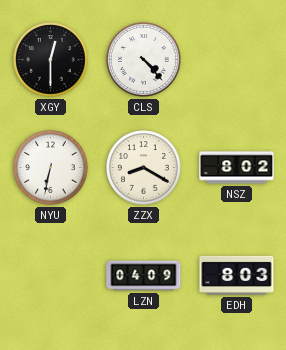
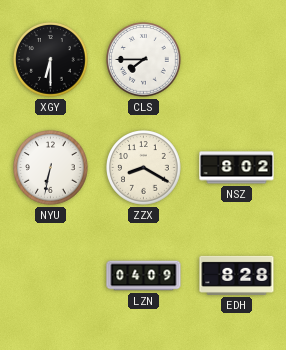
XGY: 12:30 -> 6:30
CLS: 4:23 -> 7:45
EDH: 8:03 -> 8:28
